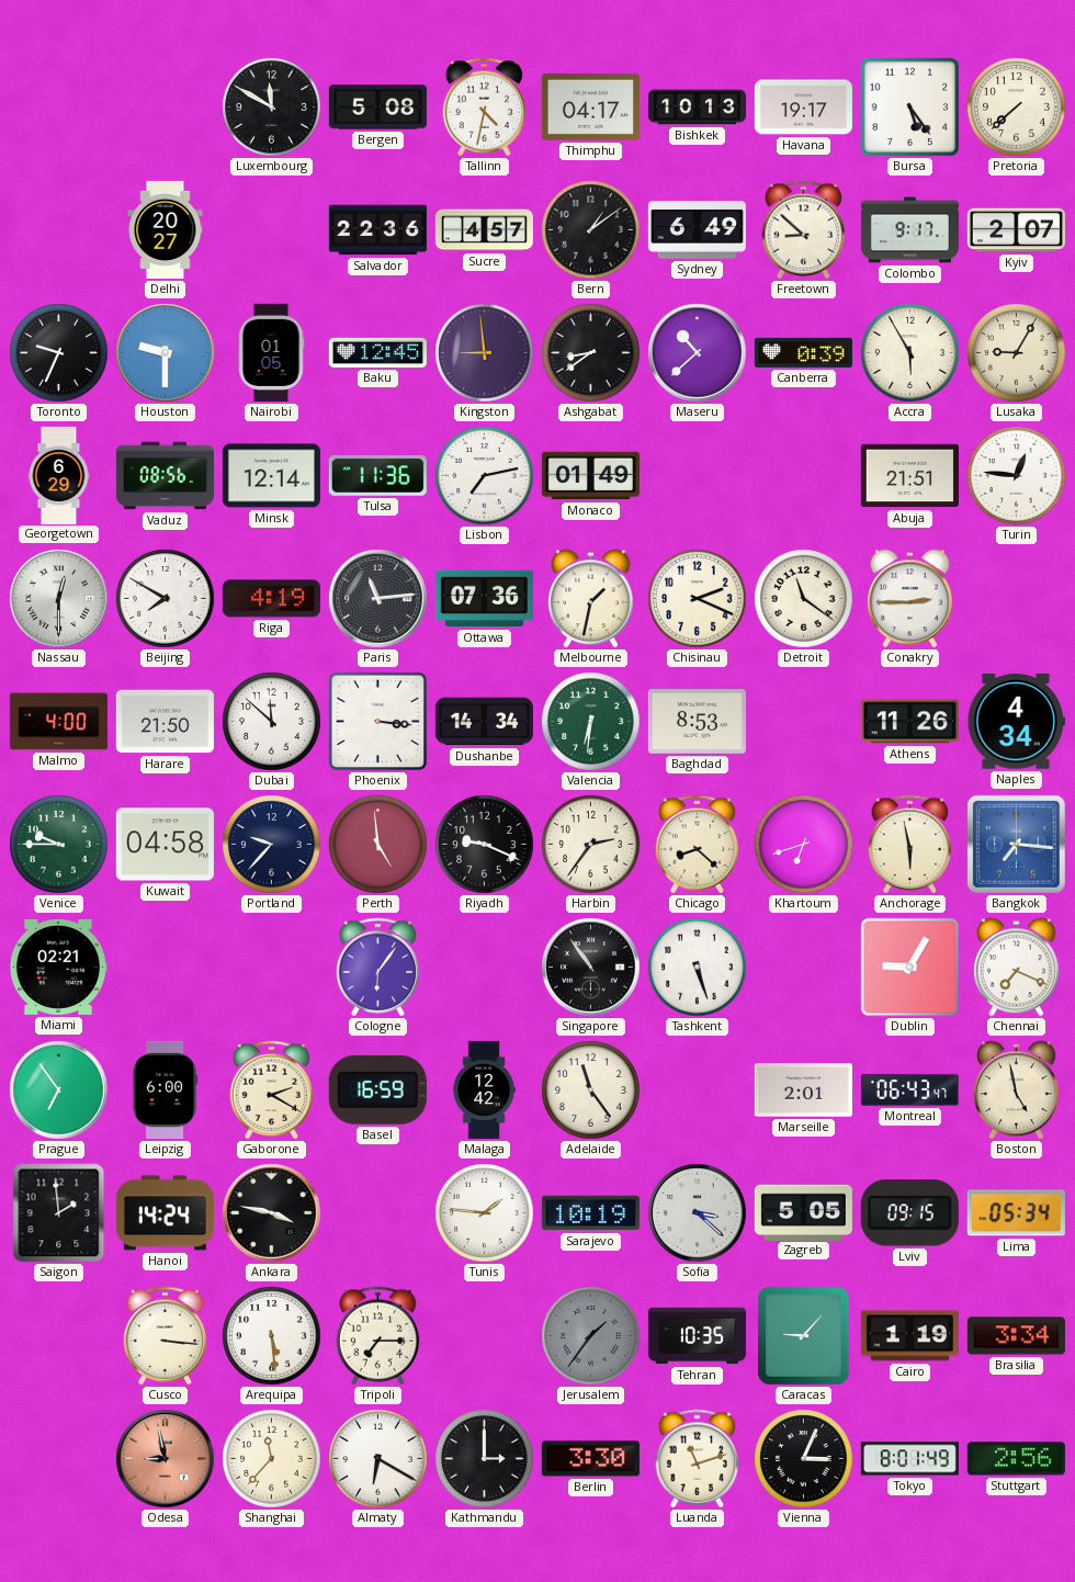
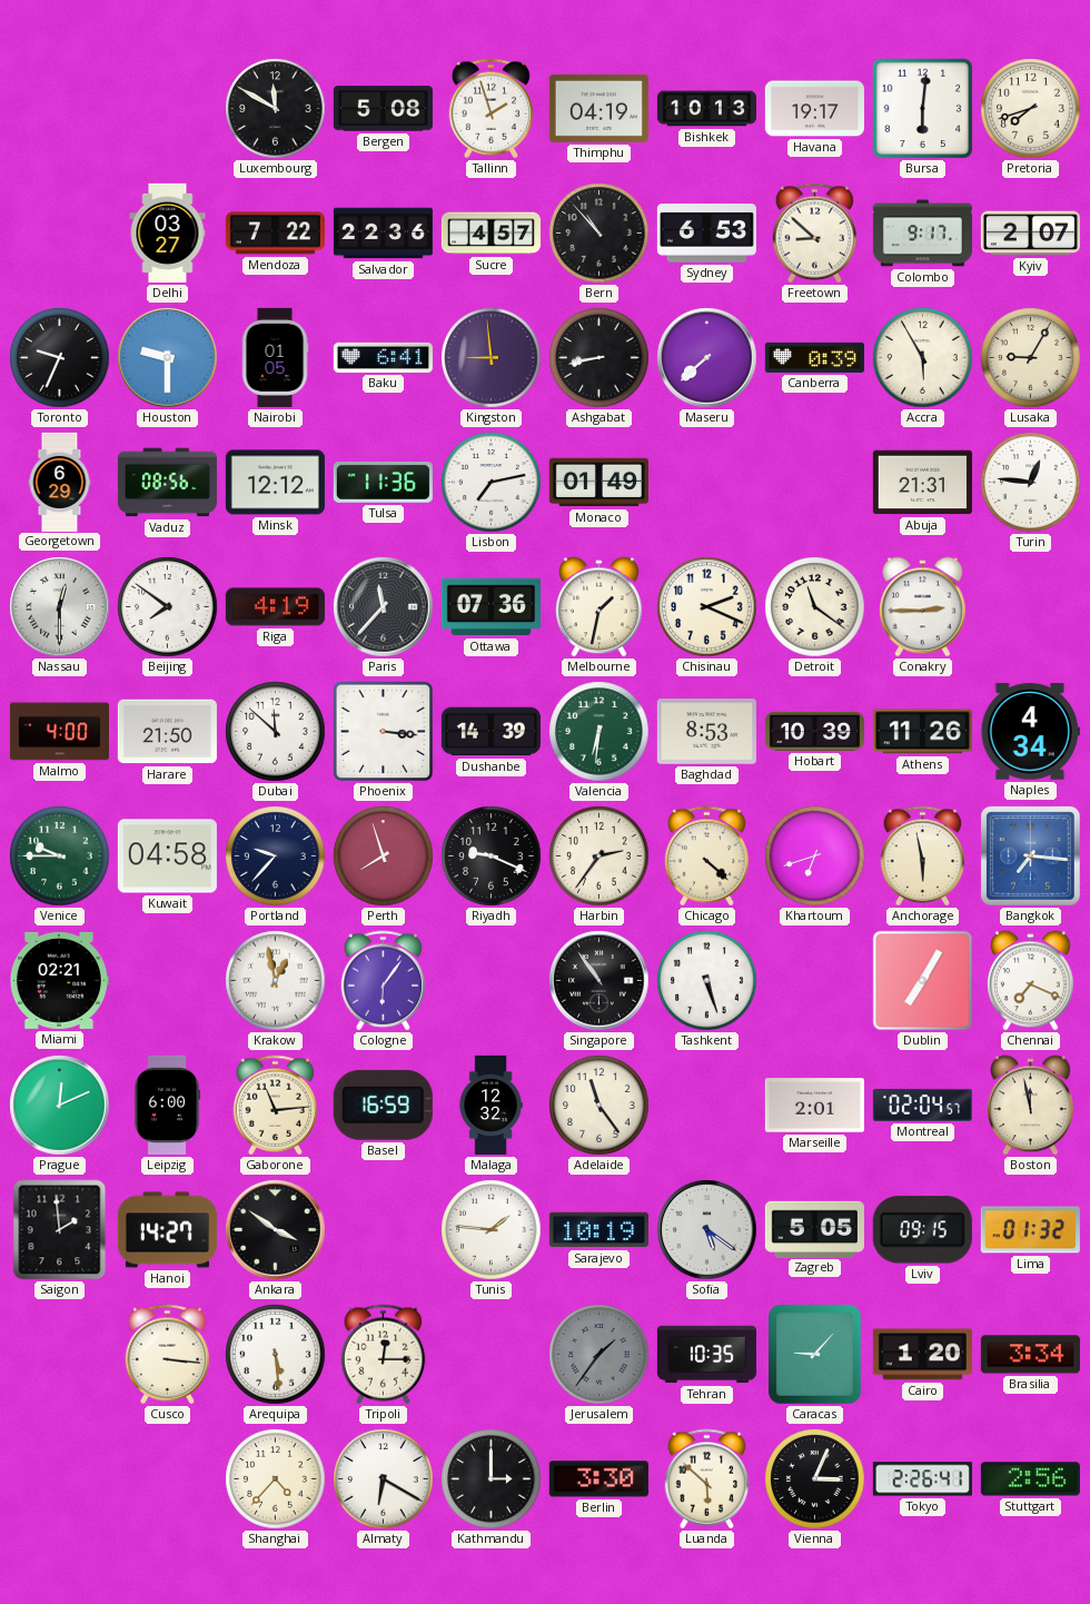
Tallinn: 4:32 -> 1:57
Thimphu: 04:17 -> 04:19
Bursa: 5:24 -> 6:01
Pretoria: 7:38 -> 7:42
Delhi: 20:27 -> 03:27
Mendoza: none -> 7:22
Bern: 1:09 -> 10:53
Sydney: 6:49 -> 6:53
Baku: 12:45 -> 6:41
Ashgabat: 8:39 -> 8:43
Maseru: 10:38 -> 7:38
Minsk: 12:14 -> 12:12
Abuja: 21:51 -> 21:31
Beijing: 7:50 -> 7:51
Paris: 11:14 -> 11:37
Dushanbe: 14:34 -> 14:39
Hobart: none -> 10:39
Perth: 4:59 -> 7:57
Chicago: 8:22 -> 4:22
Krakow: none -> 12:58
Dublin: 9:05 -> 7:05
Prague: 6:54 -> 12:11
Gaborone: 2:20 -> 11:14
Malaga: 12:42 -> 12:32
Montreal: 06:43 -> 02:04
Boston: 4:58 -> 11:58
Hanoi: 14:24 -> 14:27
Ankara: 3:47 -> 3:51
Sofia: 3:22 -> 5:21
Lima: 05:34 -> 01:32
Tripoli: 7:15 -> 12:15
Cairo: 1:19 -> 1:20
Odesa: 8:58 -> none
Shanghai: 11:37 -> 4:37
Luanda: 11:12 -> 5:52
Tokyo: 8:01 -> 2:26
